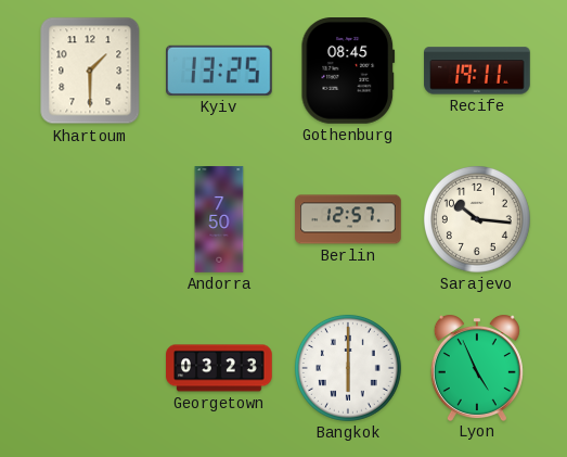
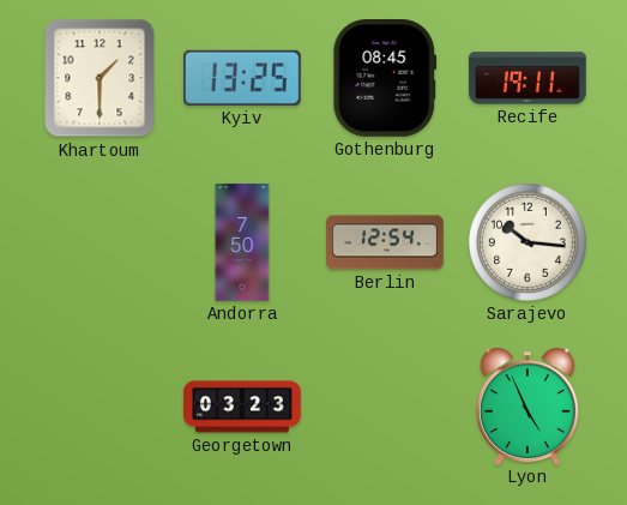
Berlin: 12:57 -> 12:54
Bangkok: 6:00 -> none
